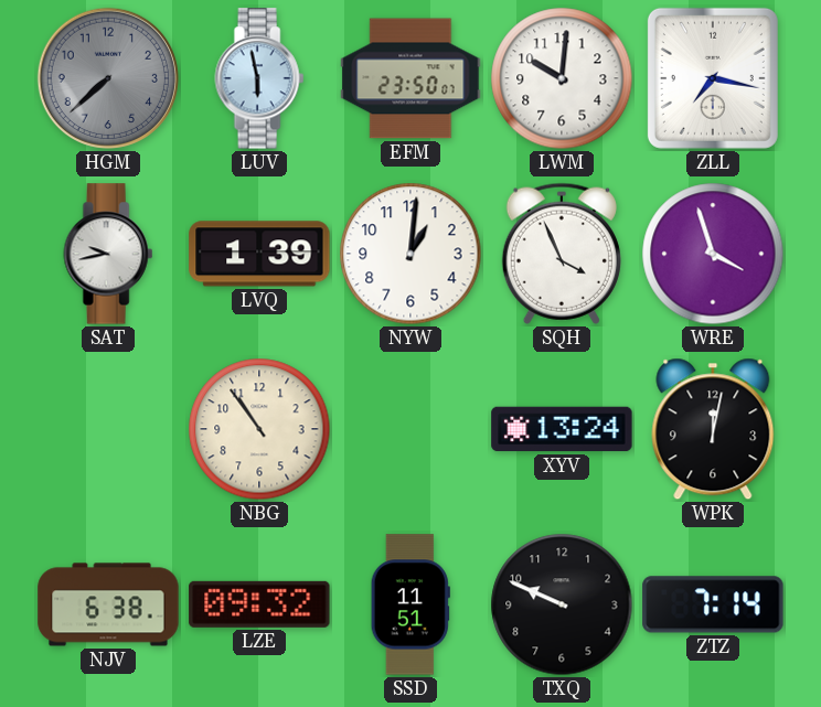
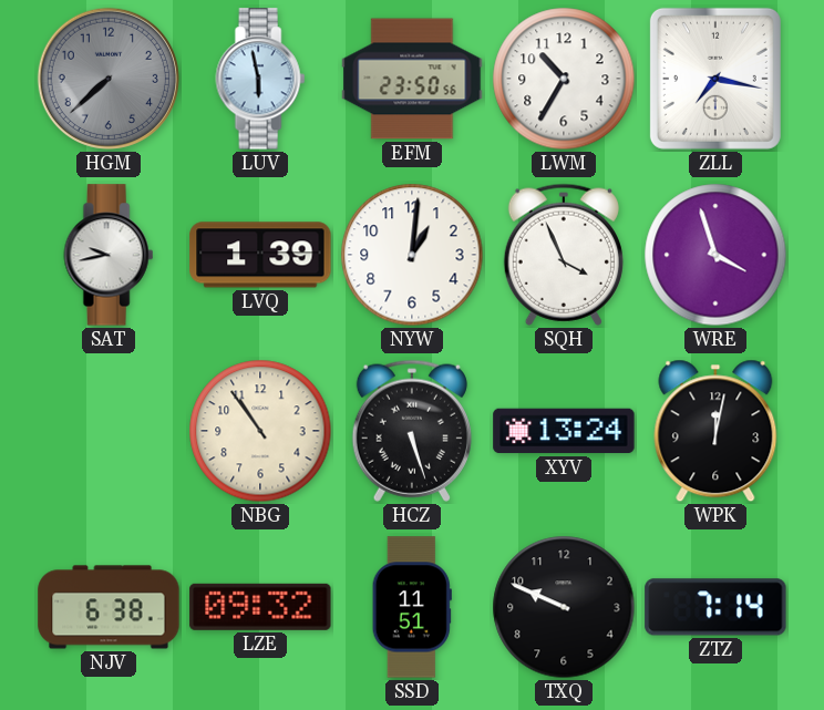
EFM: 23:50:07 -> 23:50:56
LWM: 10:01 -> 10:35
HCZ: none -> 5:27
